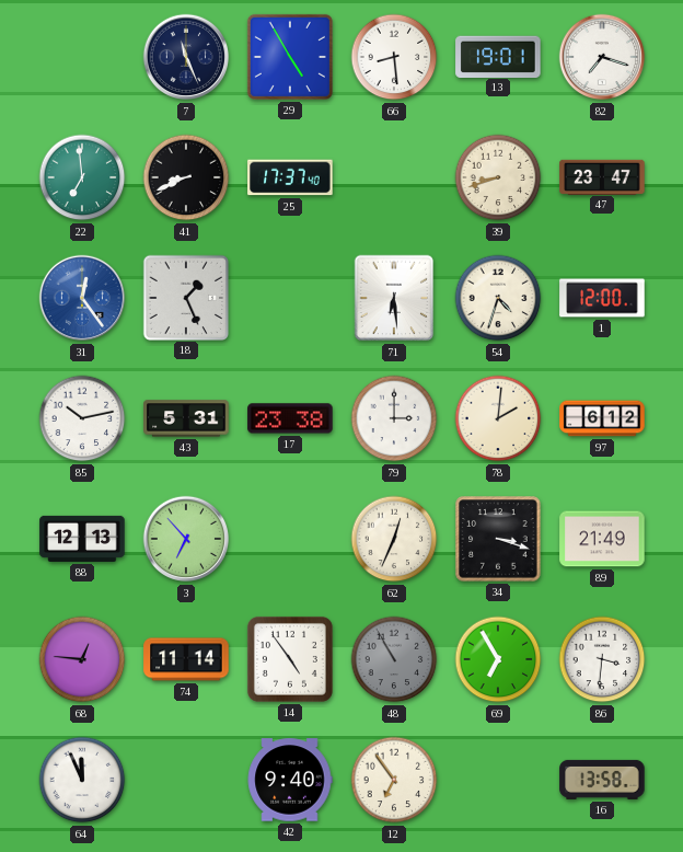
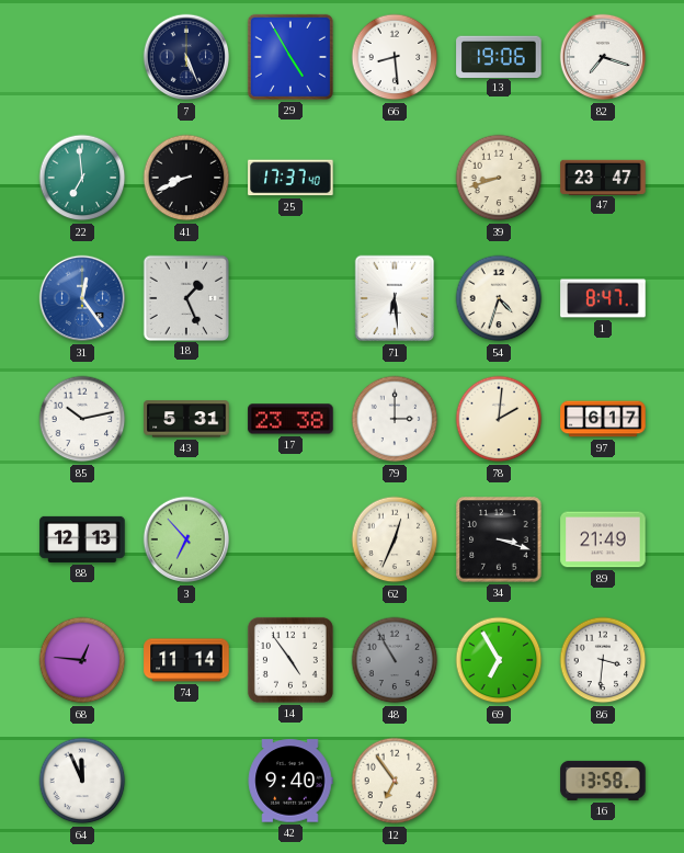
7: 11:26 -> 5:26
13: 19:01 -> 19:06
1: 12:00 -> 8:47
97: 6:12 -> 6:17
